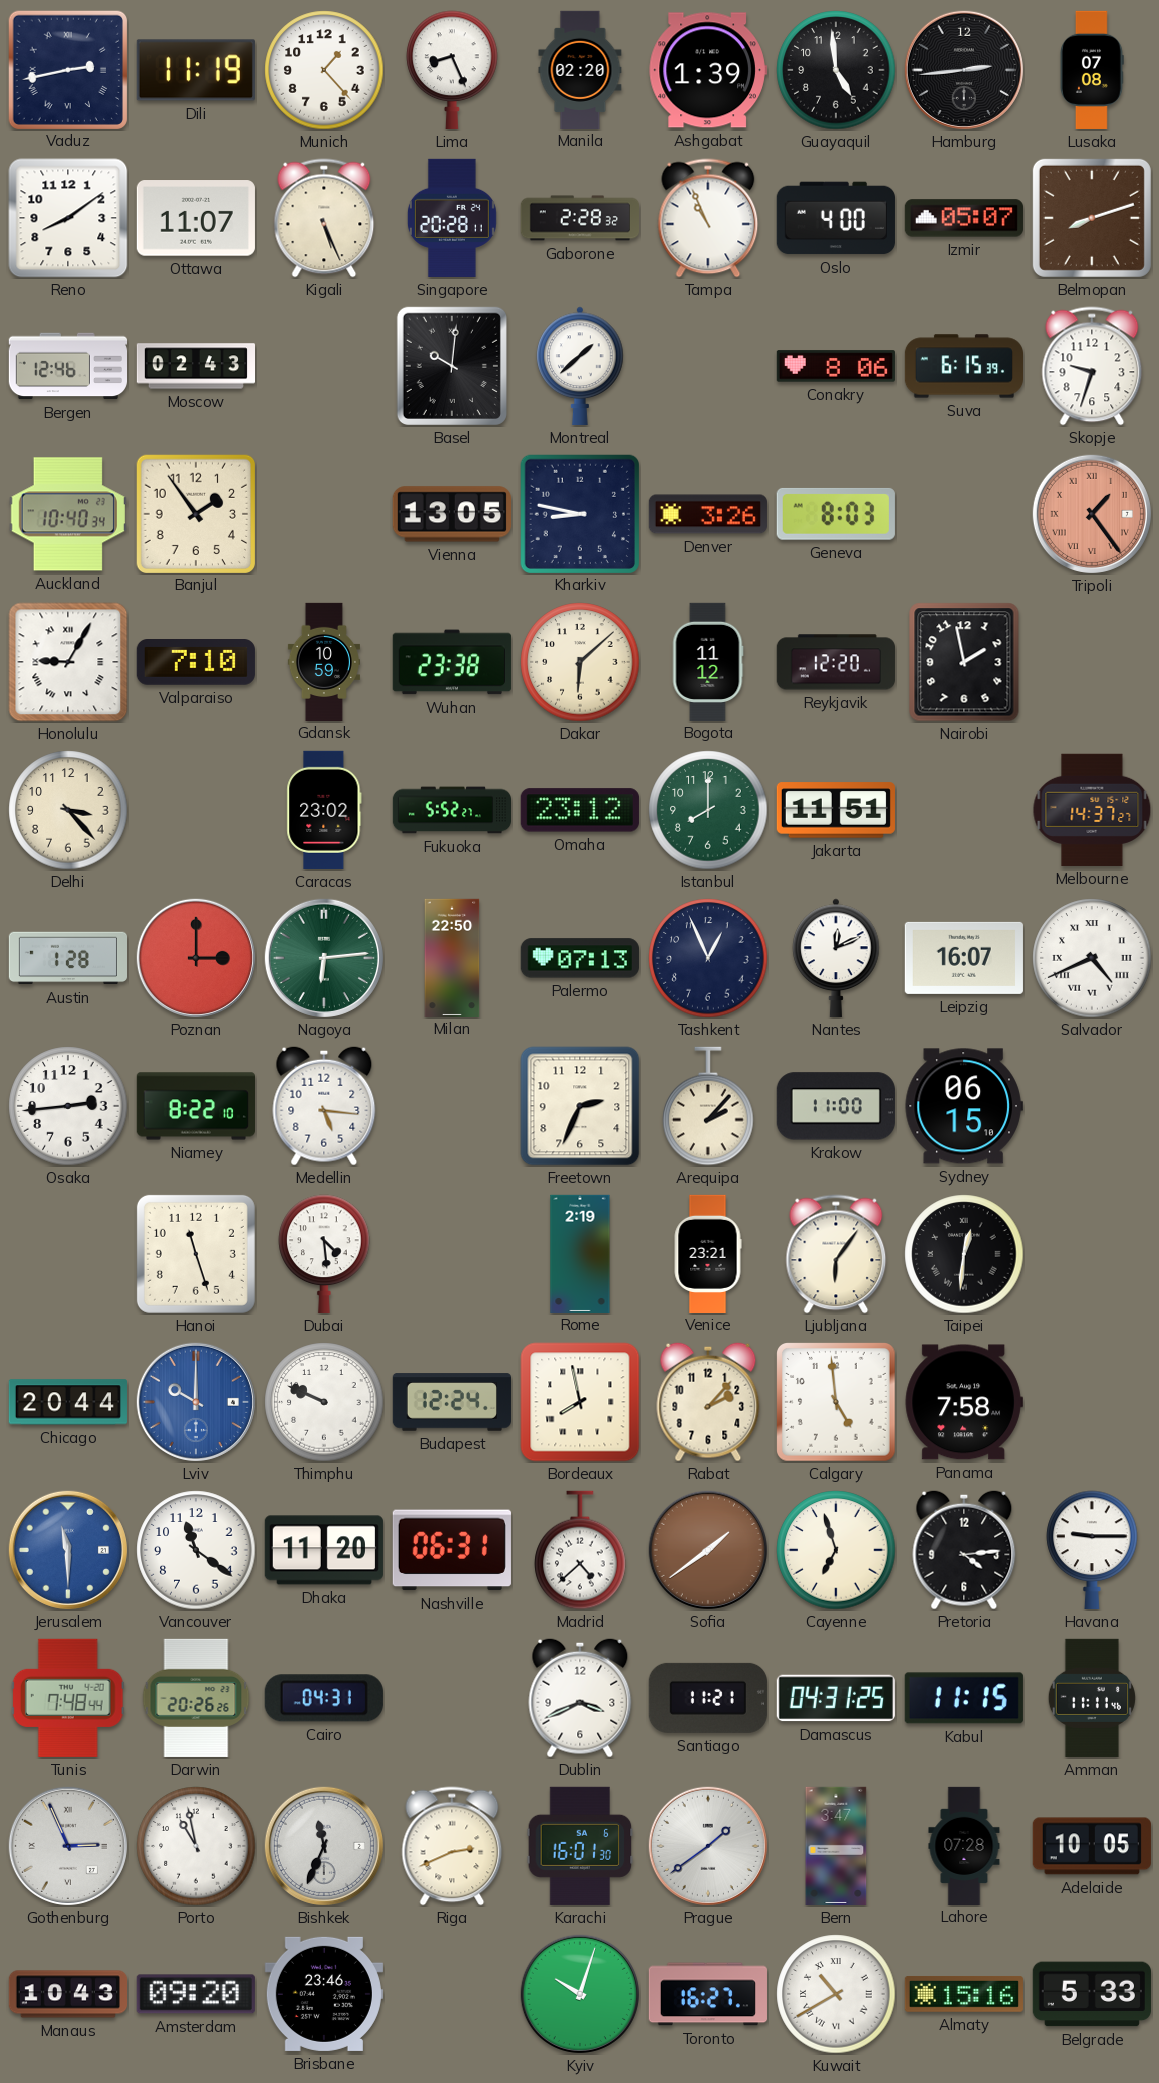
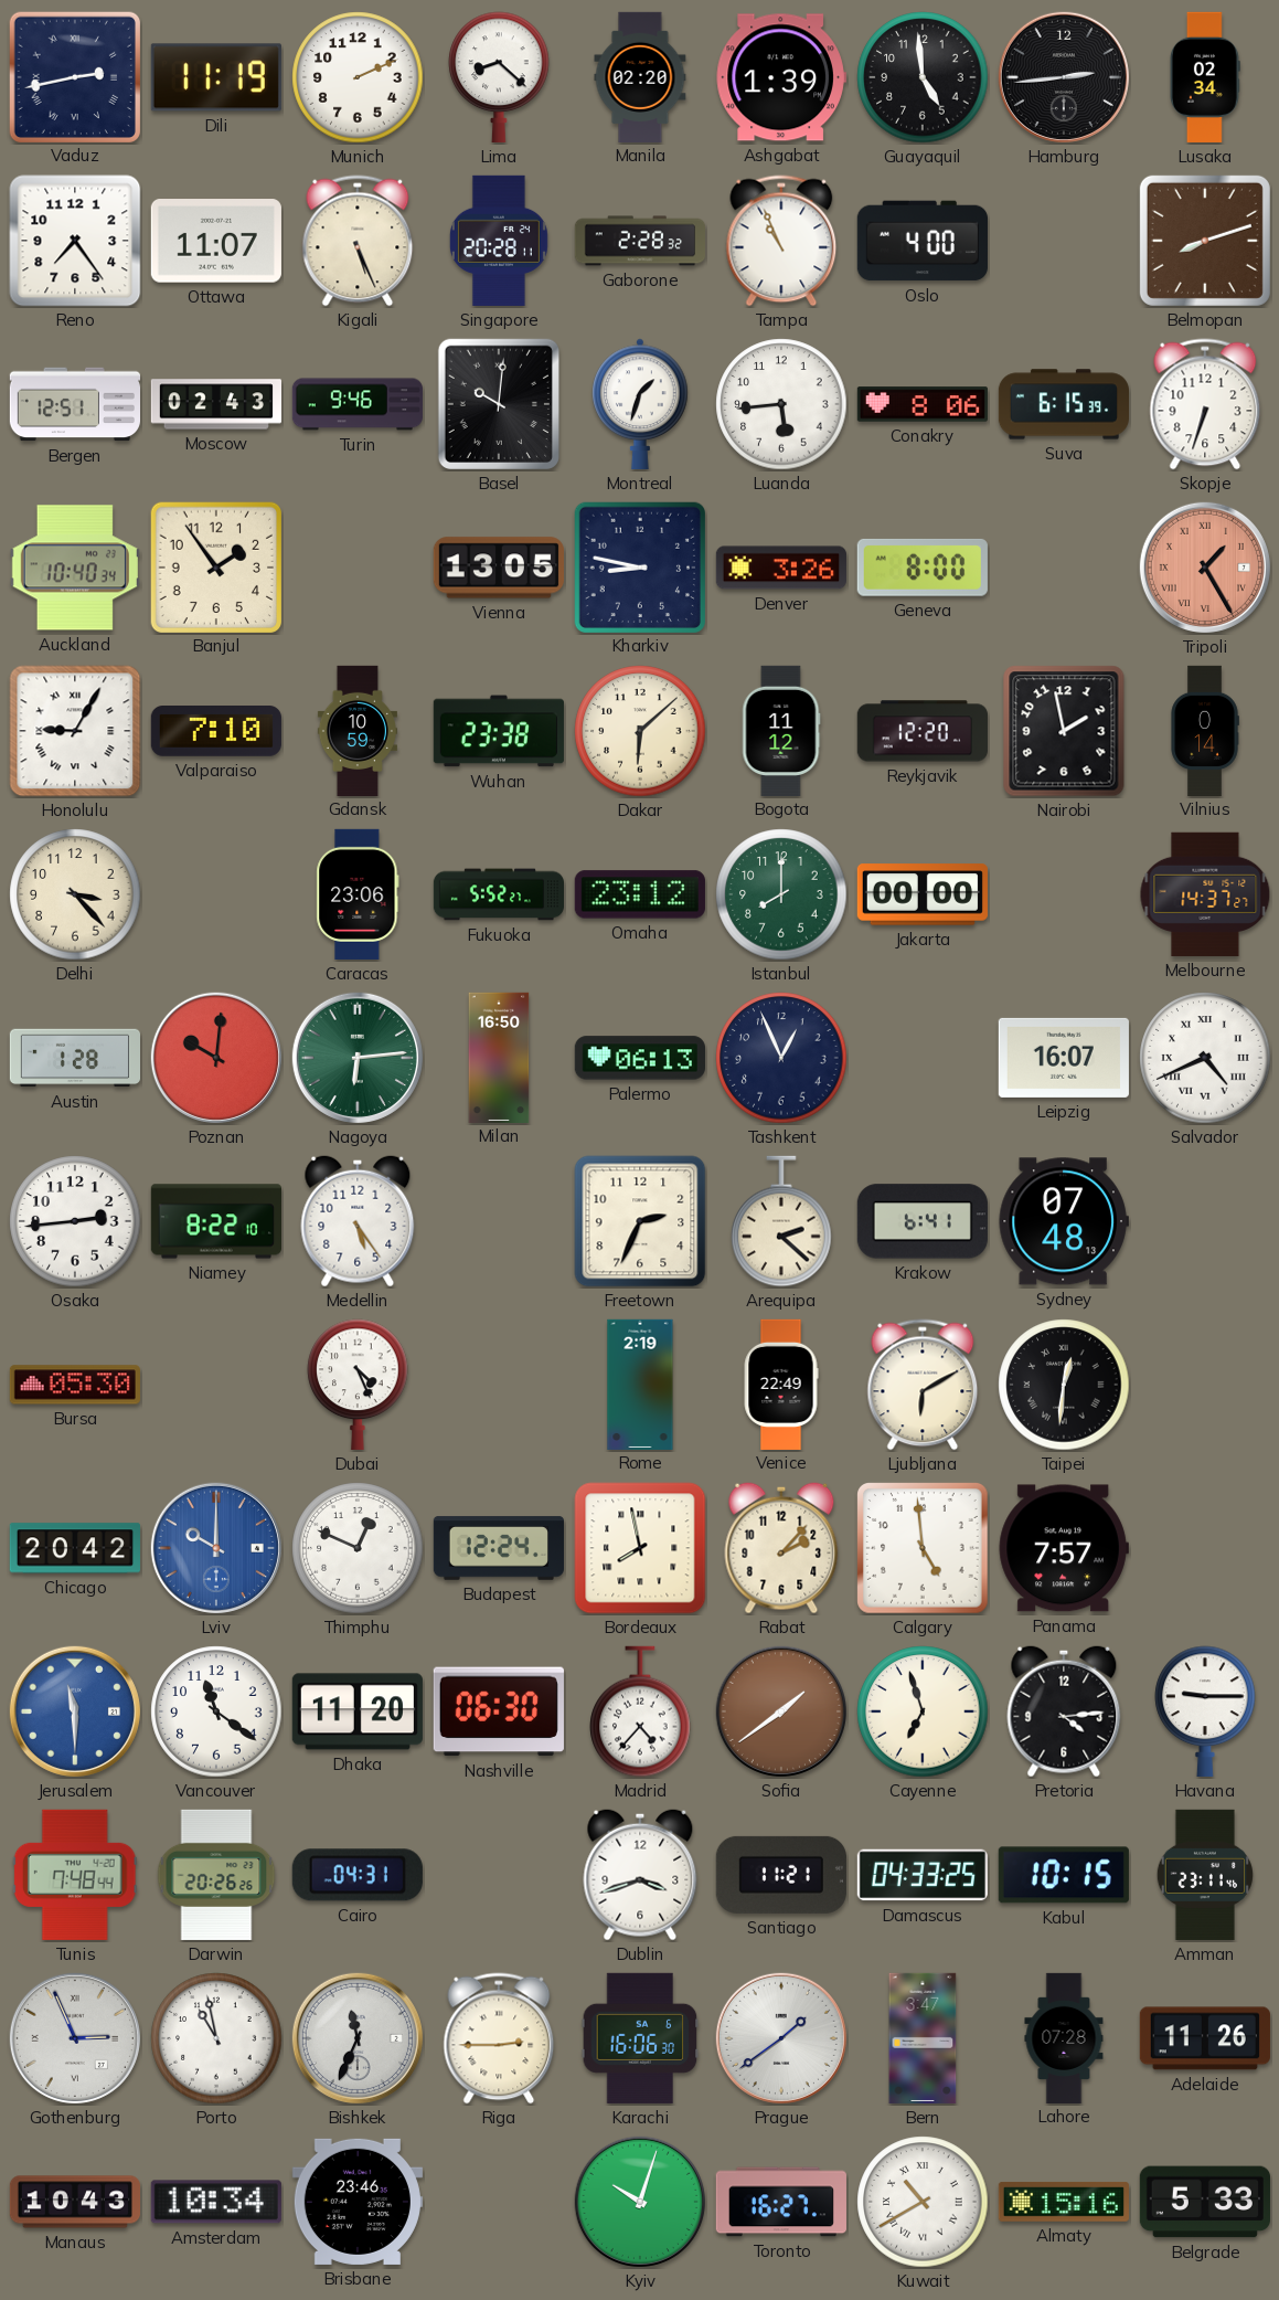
Munich: 1:23 -> 2:11
Lima: 8:26 -> 8:22
Lusaka: 07:08 -> 02:34
Reno: 8:09 -> 7:24
Izmir: 05:07 -> none
Bergen: 12:46 -> 12:51
Turin: none -> 9:46
Montreal: 1:38 -> 1:33
Luanda: none -> 5:44
Skopje: 9:33 -> 6:33
Geneva: 8:03 -> 8:00
Tripoli: 1:24 -> 1:25
Vilnius: none -> 0:14
Caracas: 23:02 -> 23:06
Jakarta: 11:51 -> 00:00
Poznan: 3:00 -> 10:01
Milan: 22:50 -> 16:50
Palermo: 07:13 -> 06:13
Nantes: 12:11 -> none
Medellin: 5:16 -> 5:24
Arequipa: 2:07 -> 2:22
Krakow: 11:00 -> 6:41
Sydney: 06:15 -> 07:48
Bursa: none -> 05:30
Hanoi: 11:27 -> none
Dubai: 4:29 -> 4:26
Venice: 23:21 -> 22:49
Ljubljana: 6:06 -> 6:10
Chicago: 20:44 -> 20:42
Thimphu: 9:49 -> 12:49
Panama: 7:58 -> 7:57
Nashville: 06:31 -> 06:30
Madrid: 4:38 -> 4:37
Dublin: 3:41 -> 3:42
Damascus: 04:31 -> 04:33
Kabul: 11:15 -> 10:15
Amman: 11:11 -> 23:11
Riga: 2:41 -> 2:45
Karachi: 16:01 -> 16:06
Adelaide: 10:05 -> 11:26
Amsterdam: 09:20 -> 10:34
